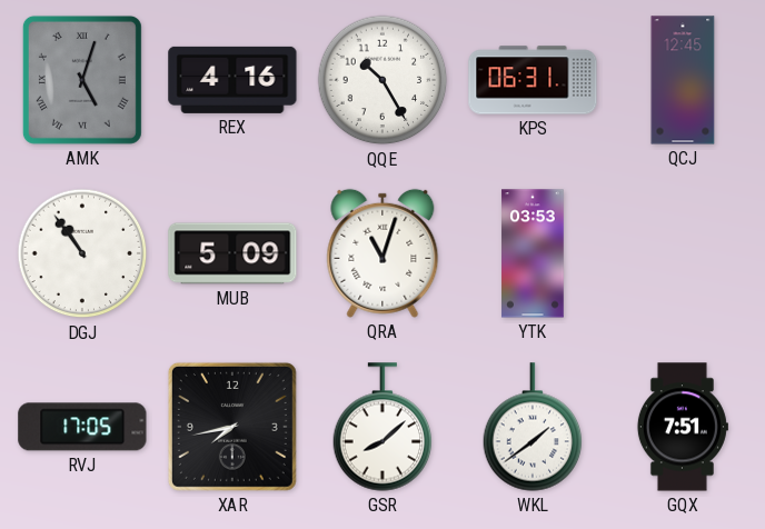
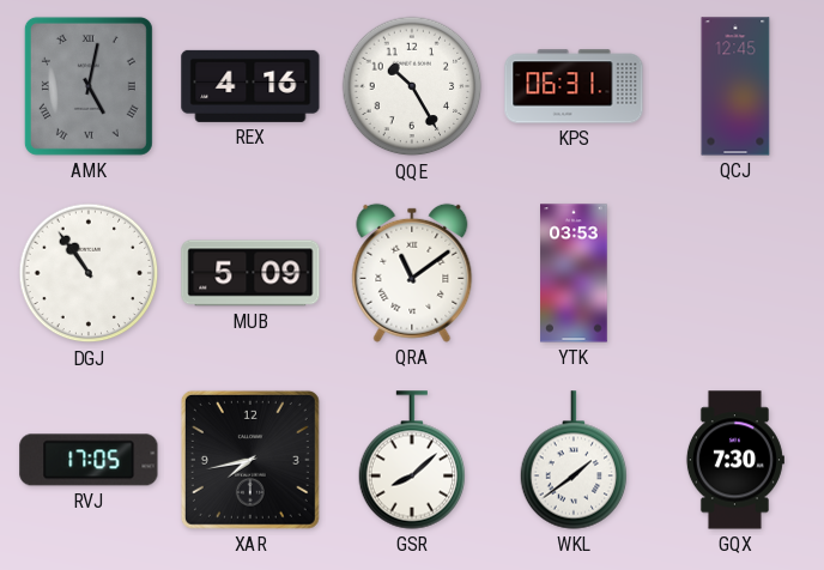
AMK: 5:03 -> 5:02
QRA: 11:03 -> 11:09
GQX: 7:51 -> 7:30
